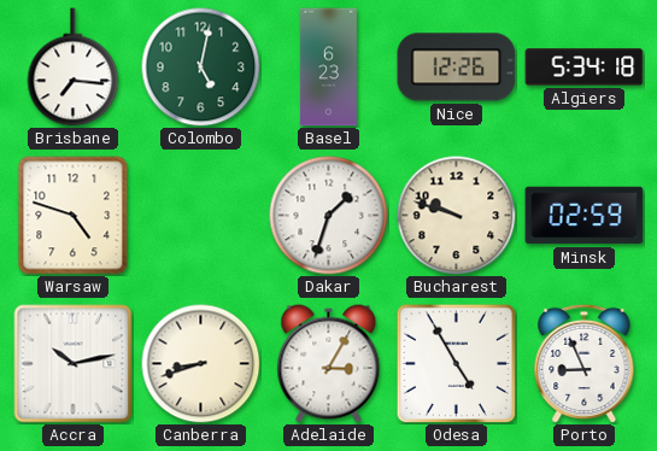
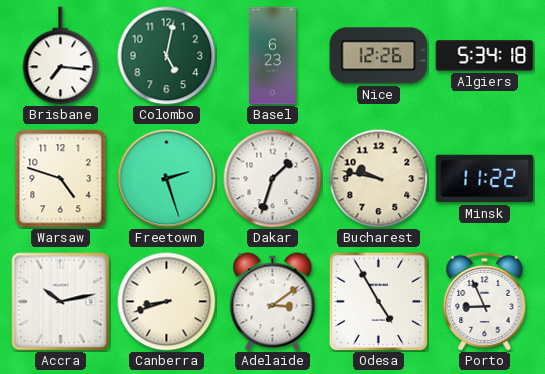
Freetown: none -> 2:27
Bucharest: 9:48 -> 9:47
Minsk: 02:59 -> 11:22
Adelaide: 3:05 -> 3:09
